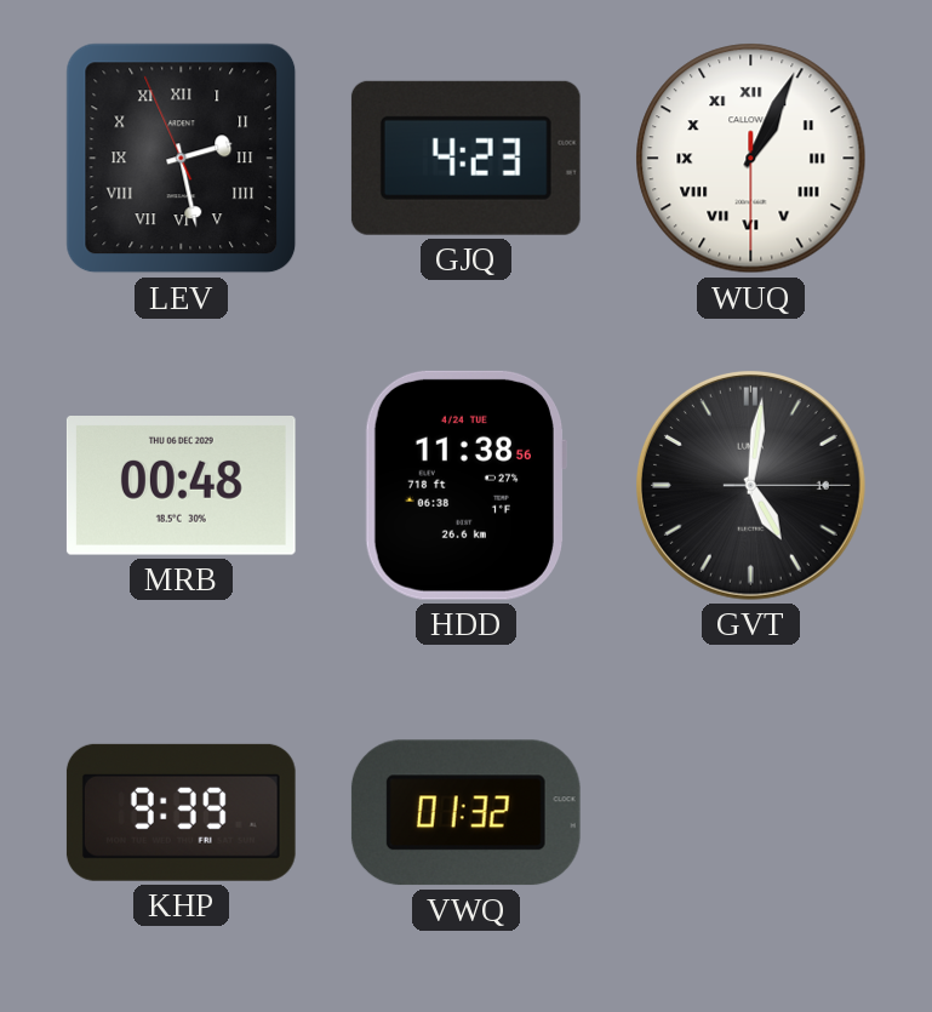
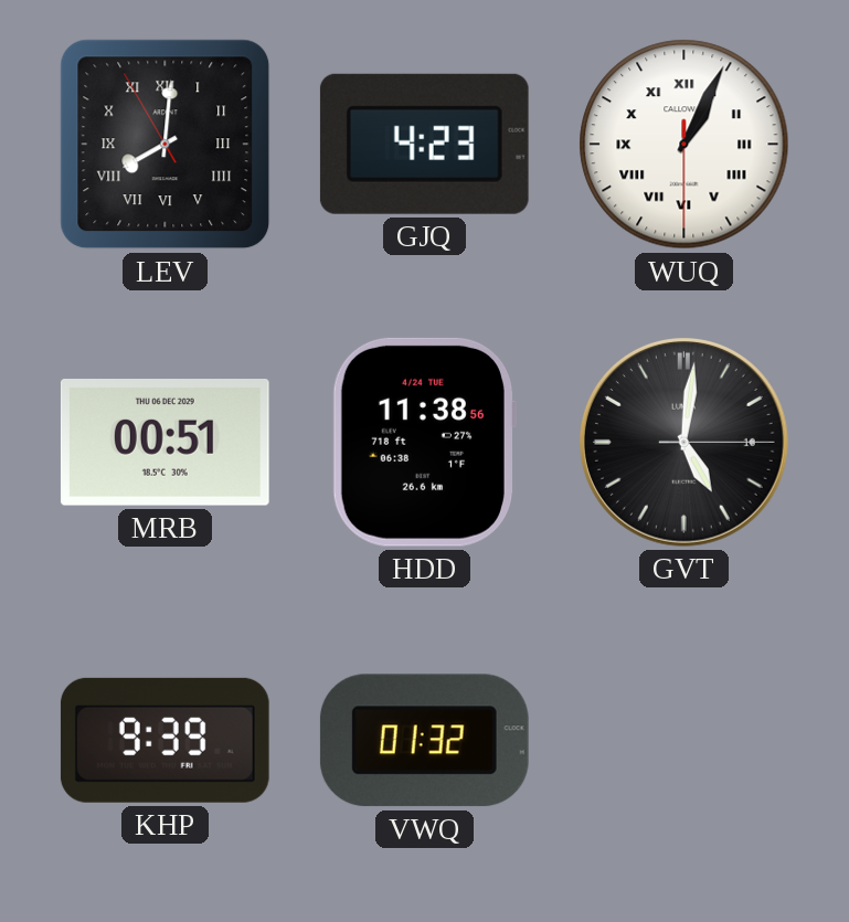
LEV: 2:27 -> 8:00
MRB: 00:48 -> 00:51
